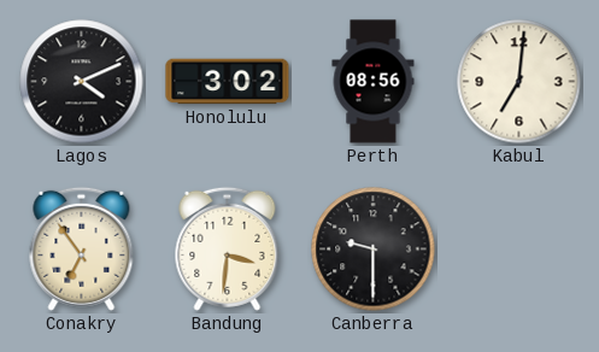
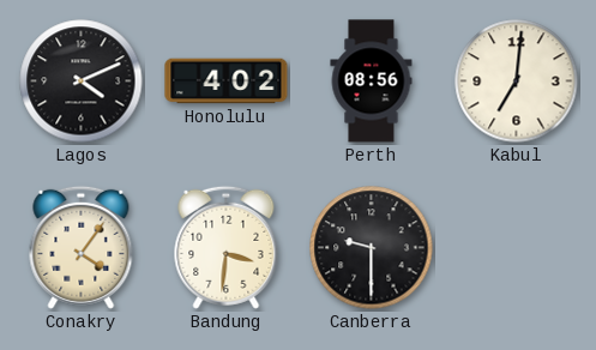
Honolulu: 3:02 -> 4:02
Conakry: 6:54 -> 4:06
